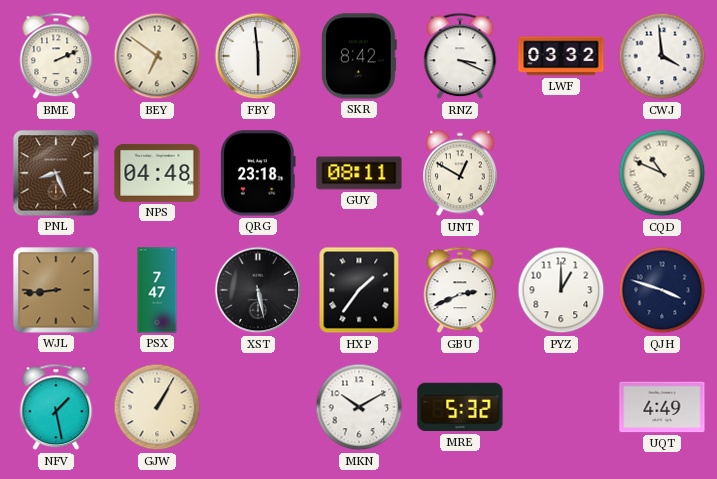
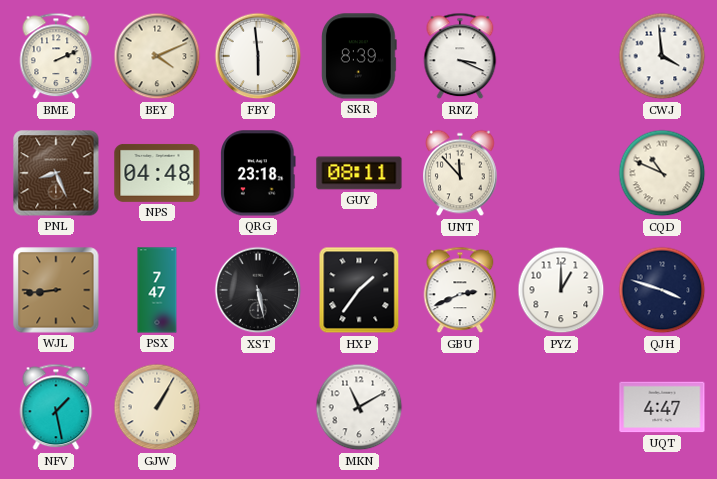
BEY: 6:51 -> 4:11
SKR: 8:42 -> 8:39
LWF: 03:32 -> none
UNT: 12:50 -> 11:53
MKN: 10:10 -> 11:10
MRE: 5:32 -> none
UQT: 4:49 -> 4:47
